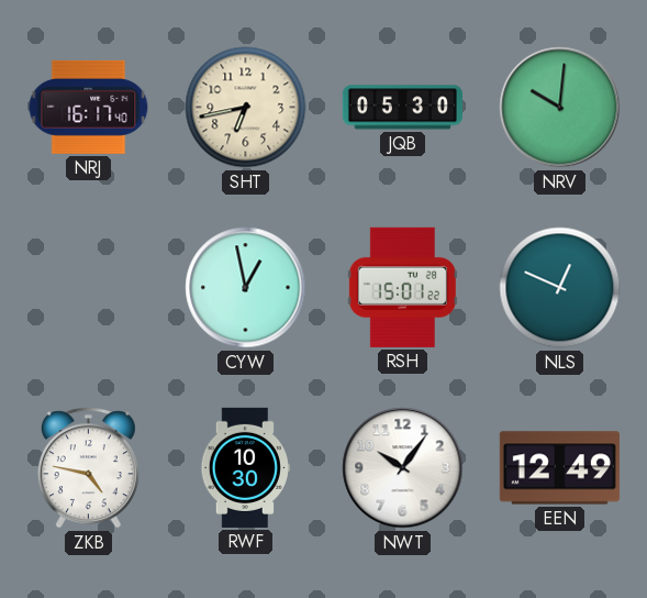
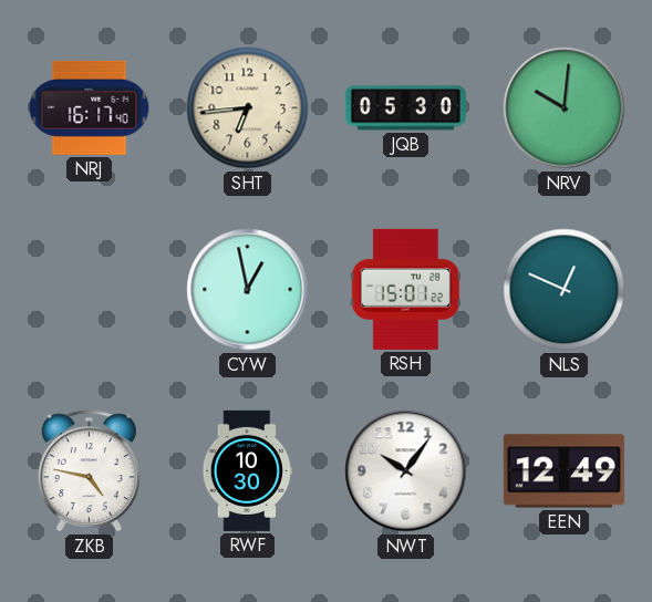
SHT: 6:43 -> 6:44
